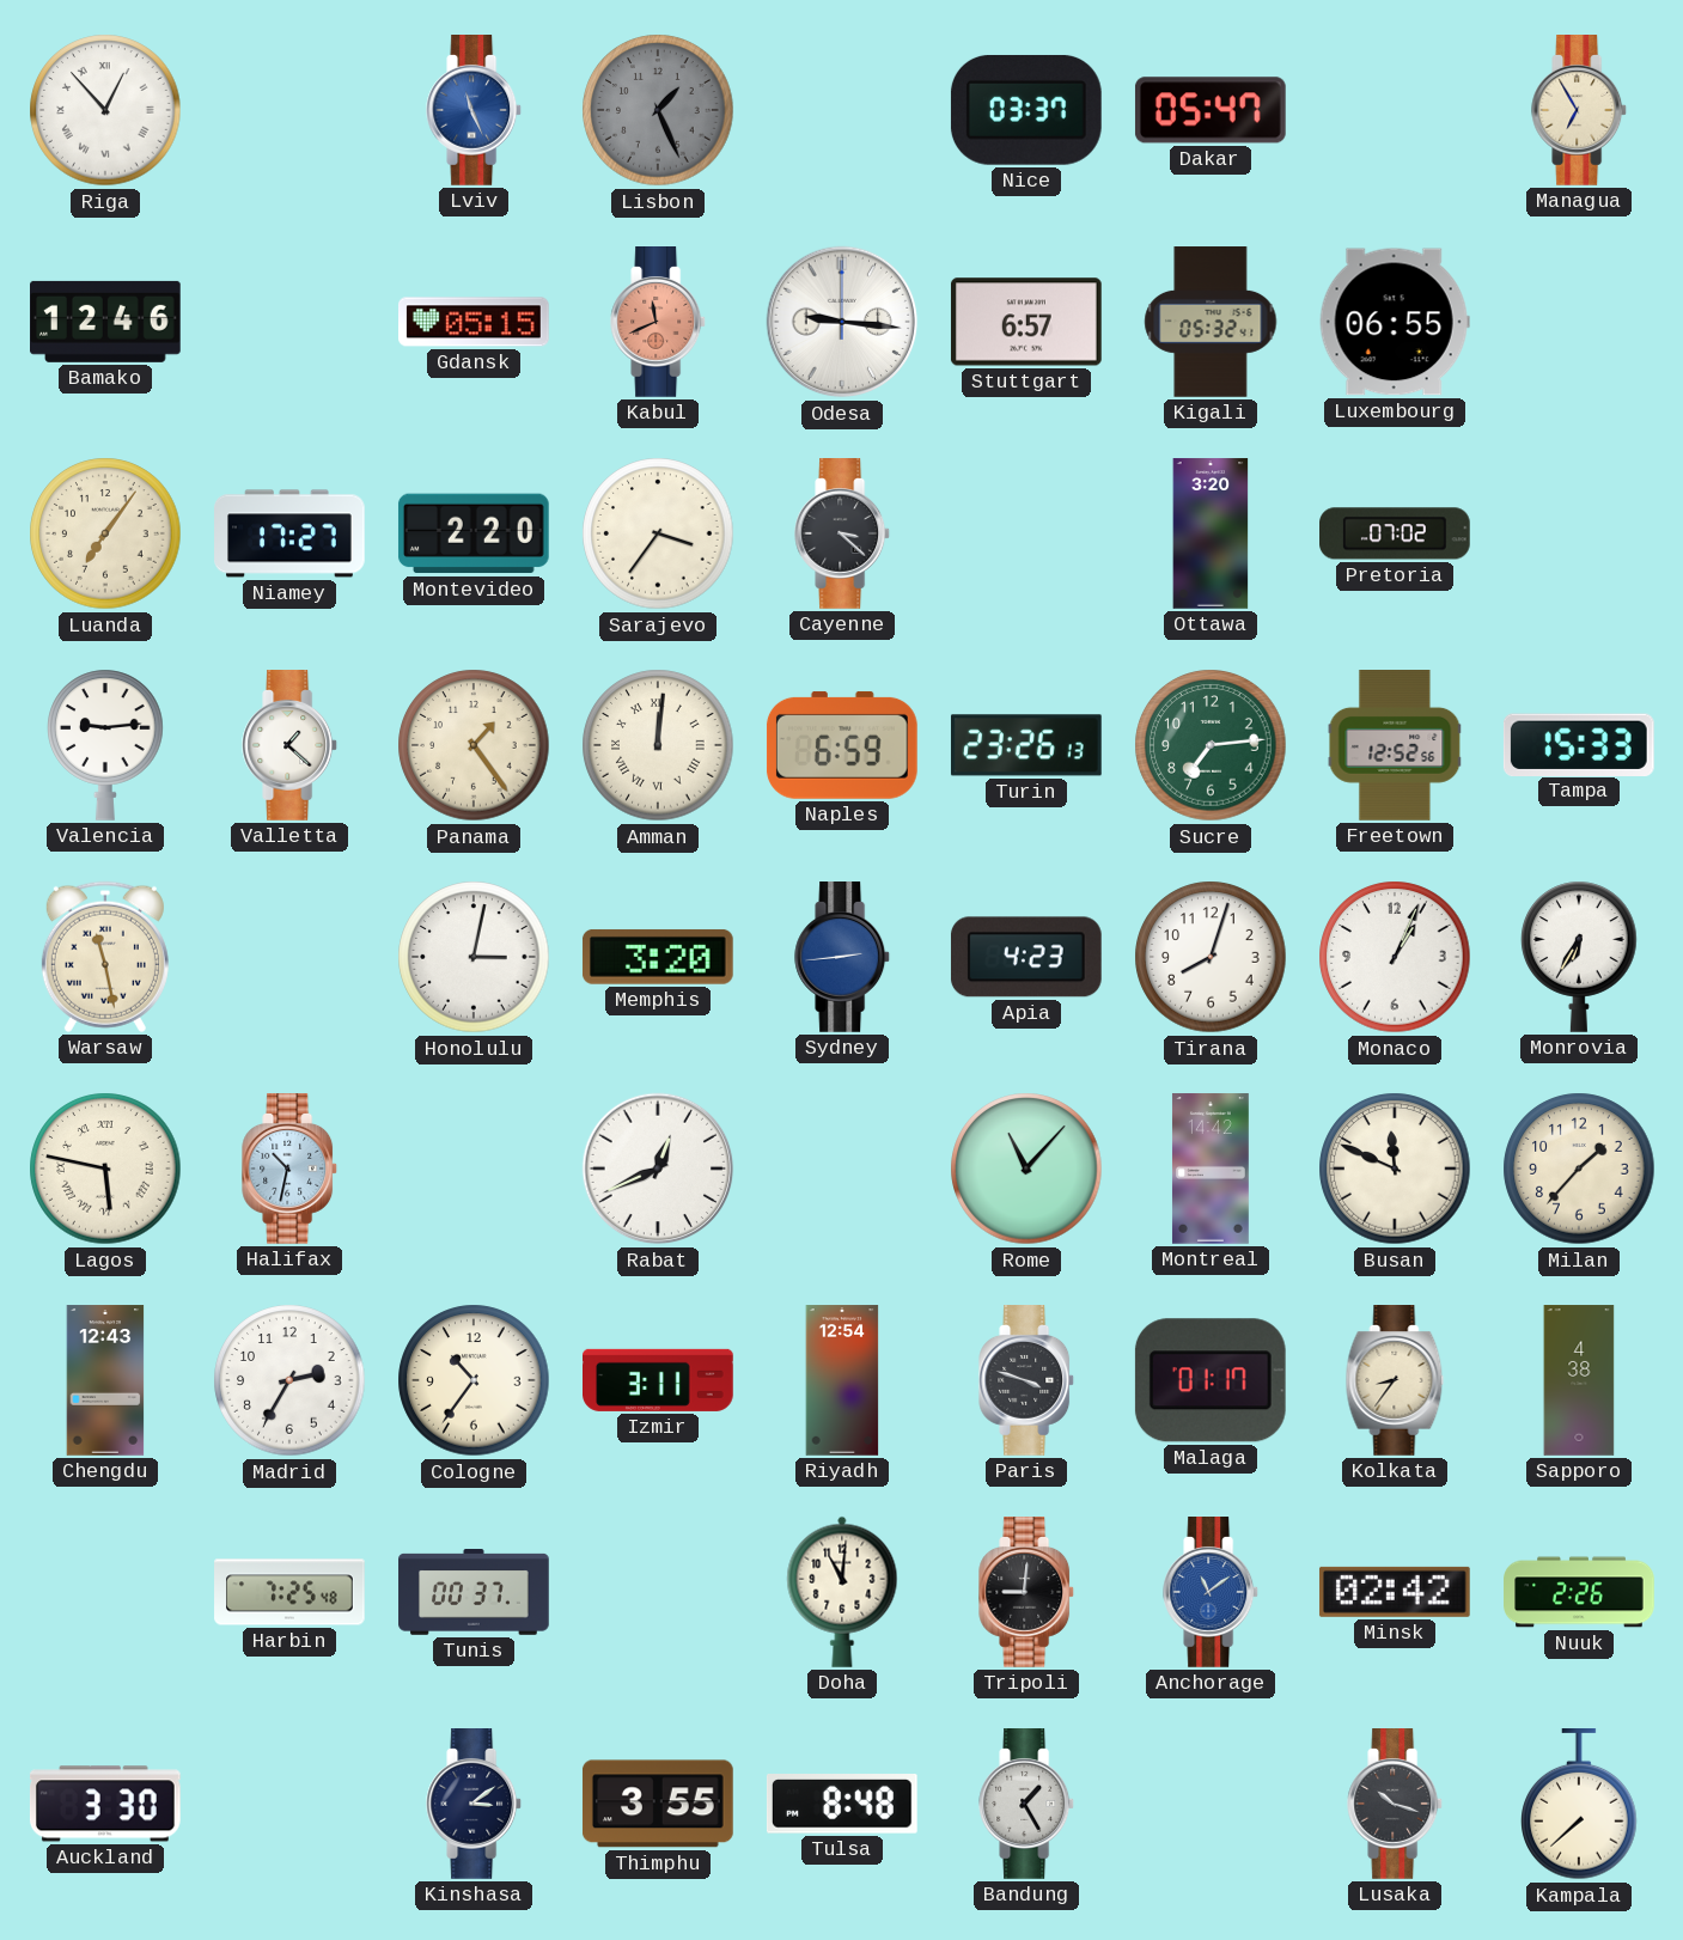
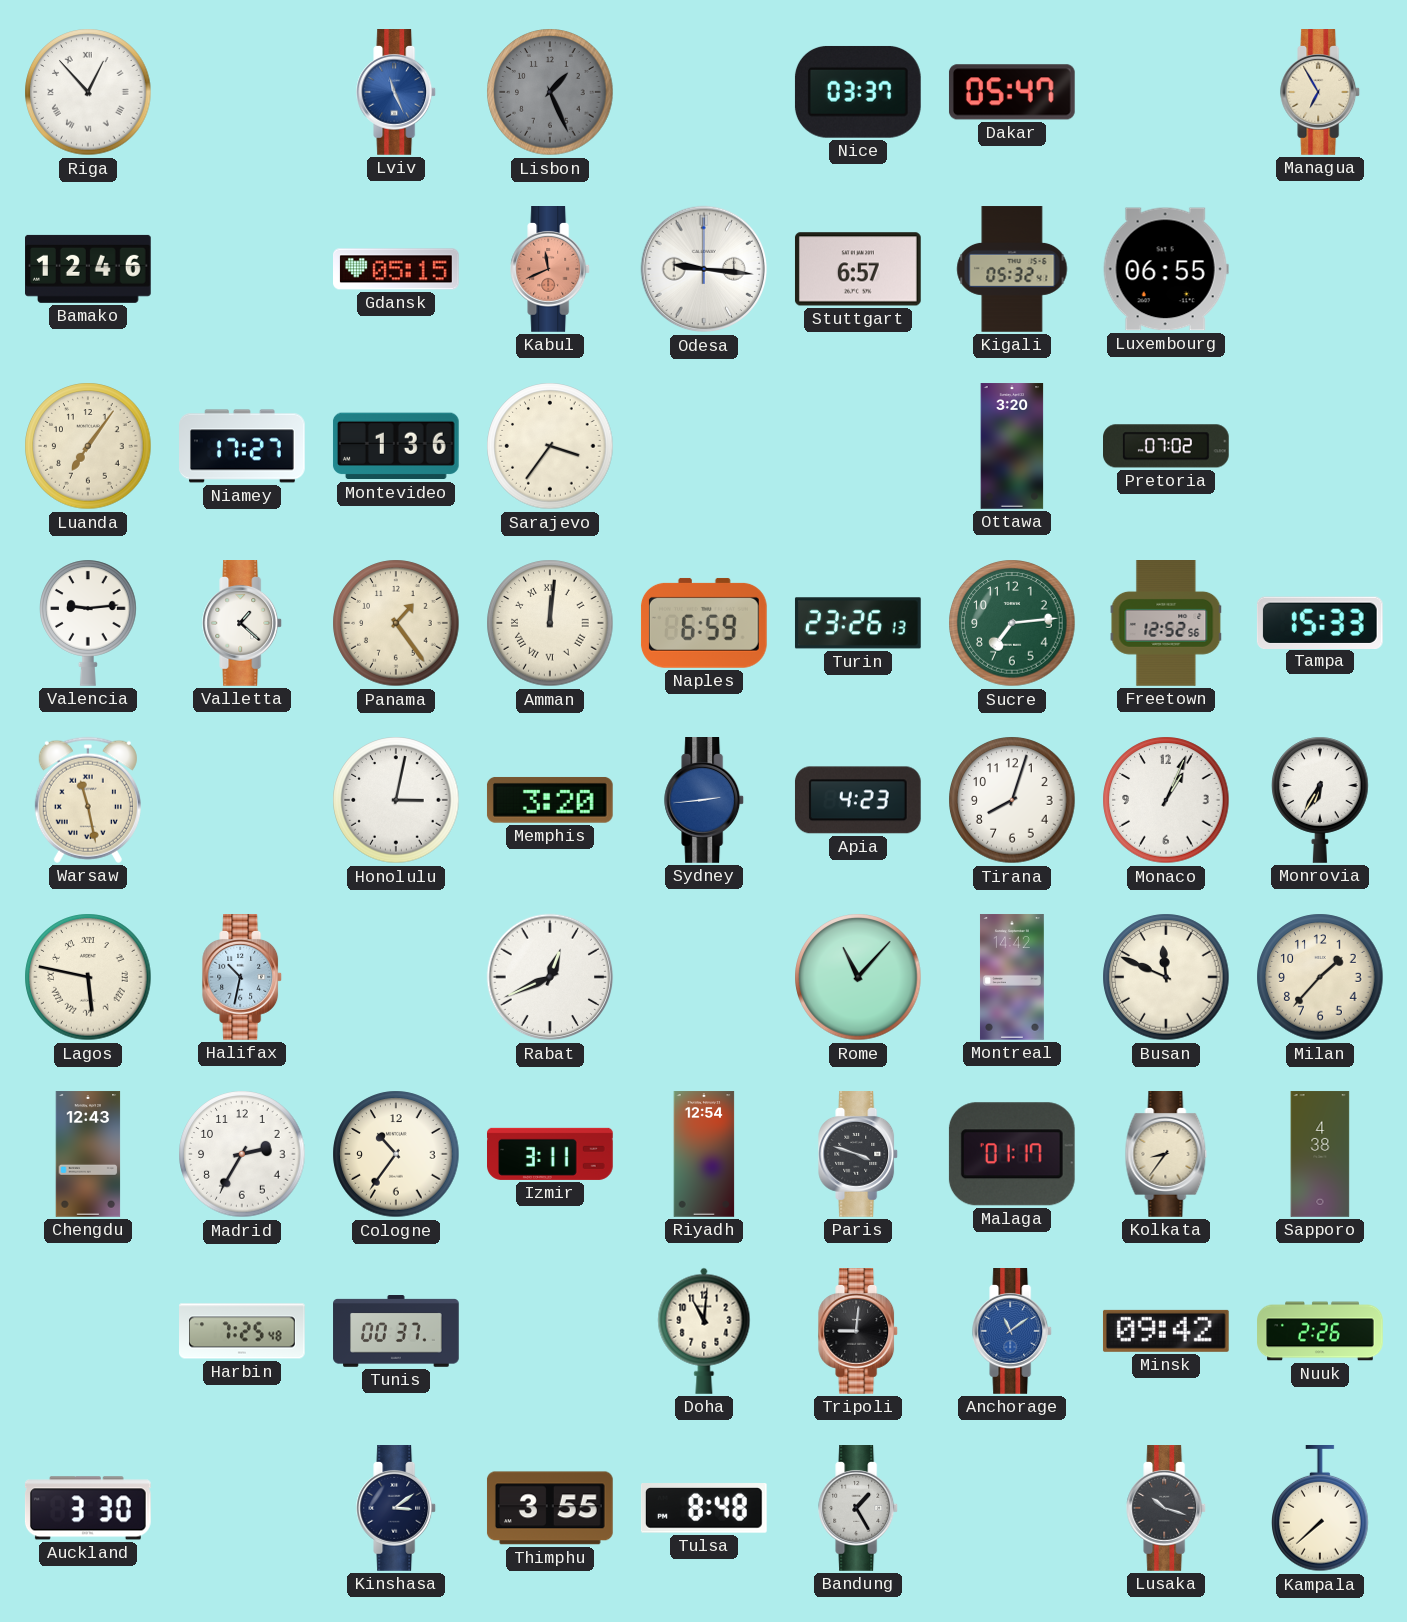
Montevideo: 2:20 -> 1:36
Cayenne: 3:22 -> none
Minsk: 02:42 -> 09:42
